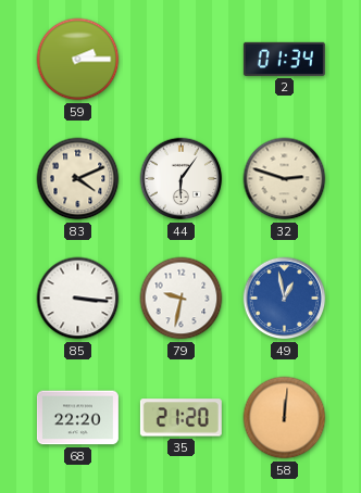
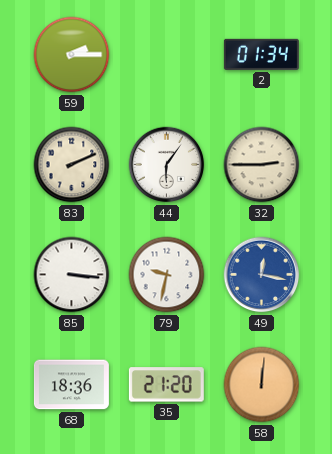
83: 4:11 -> 2:11
32: 2:48 -> 2:45
49: 12:58 -> 12:17
68: 22:20 -> 18:36
